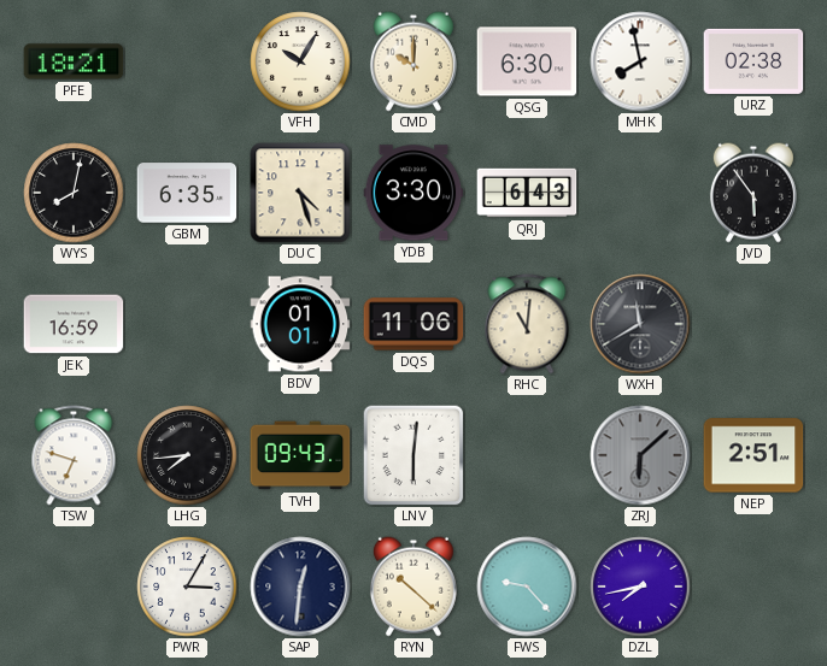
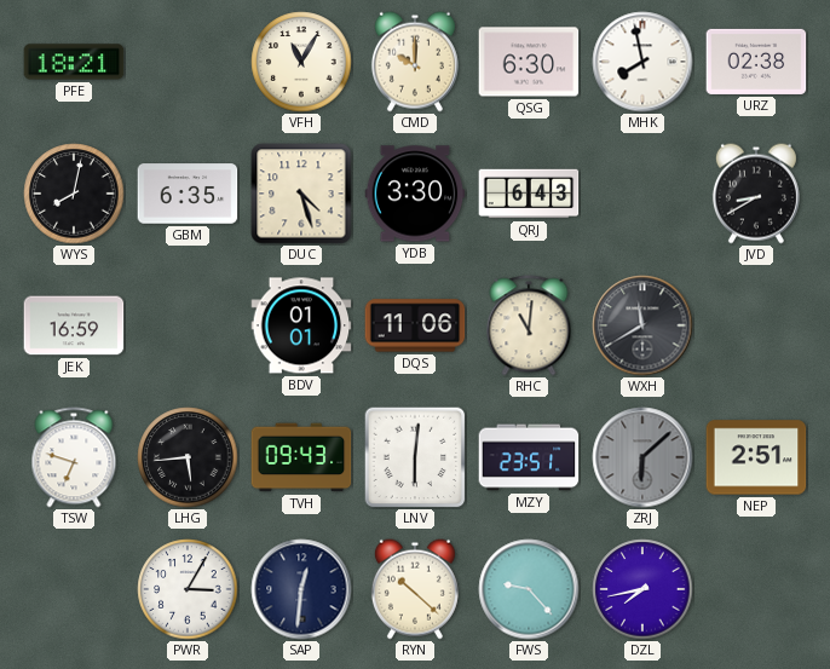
VFH: 10:05 -> 11:05
JVD: 5:54 -> 8:40
LHG: 7:44 -> 5:44
MZY: none -> 23:51
